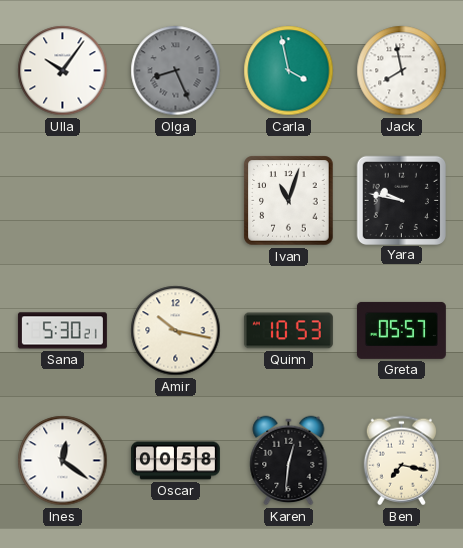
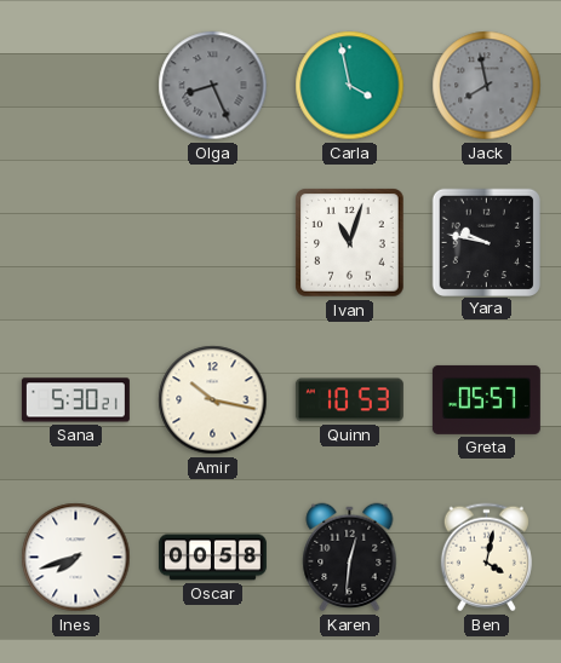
Ulla: 10:06 -> none
Jack dial: white -> grey
Ines: 12:21 -> 7:42
Ben: 7:17 -> 4:02
